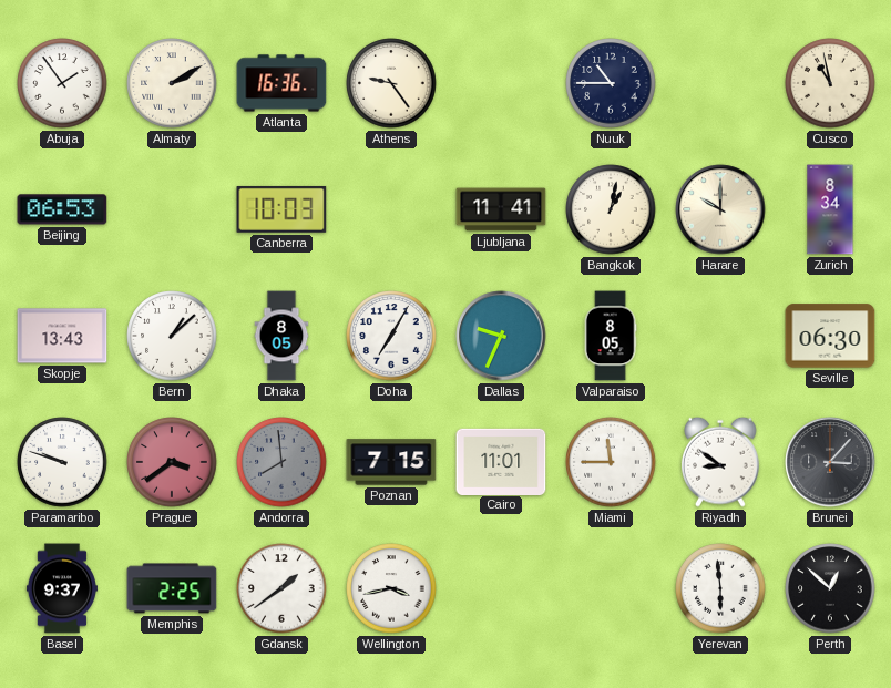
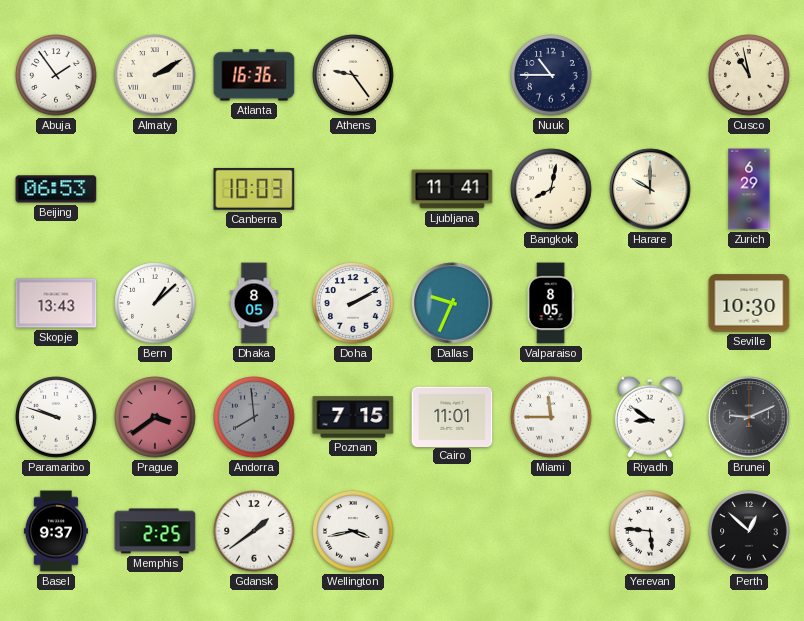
Bangkok: 1:02 -> 8:02
Zurich: 8:34 -> 6:29
Doha: 7:05 -> 2:10
Seville: 06:30 -> 10:30
Brunei: 3:07 -> 9:11
Yerevan: 5:59 -> 5:46
